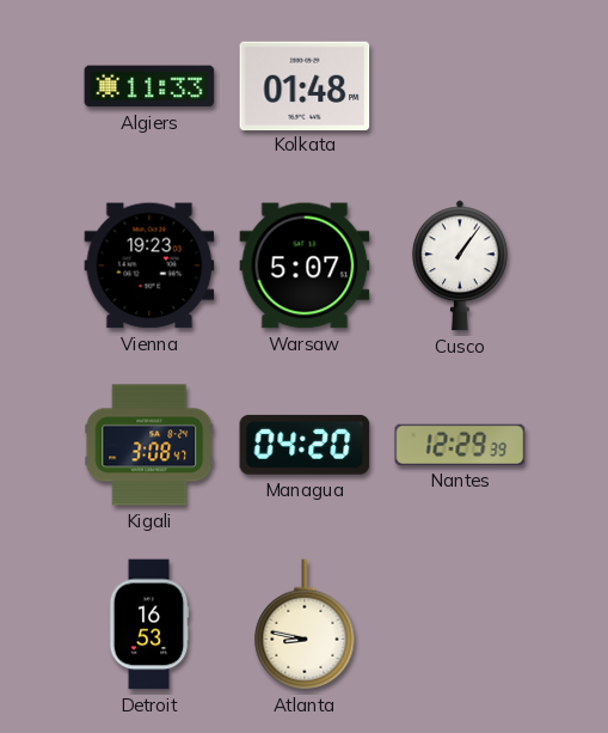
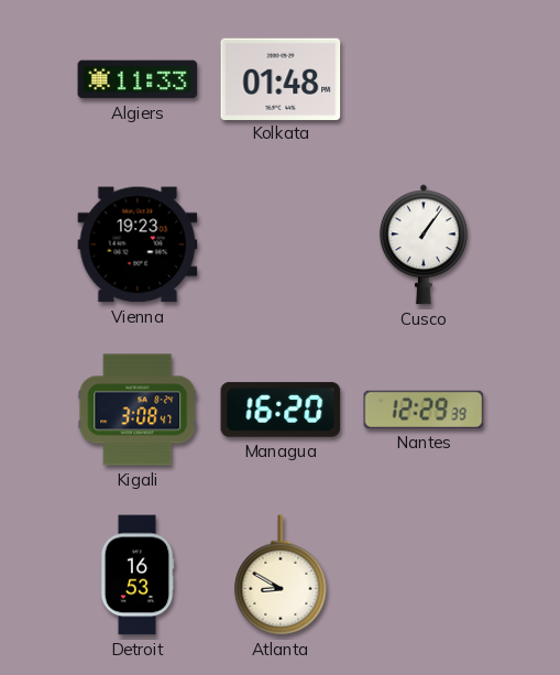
Warsaw: 5:07 -> none
Managua: 04:20 -> 16:20
Atlanta: 8:47 -> 8:50
